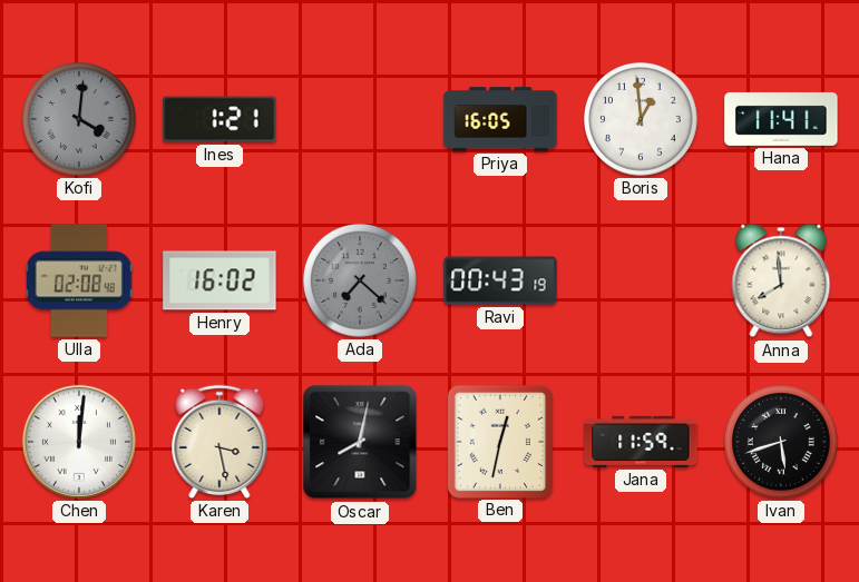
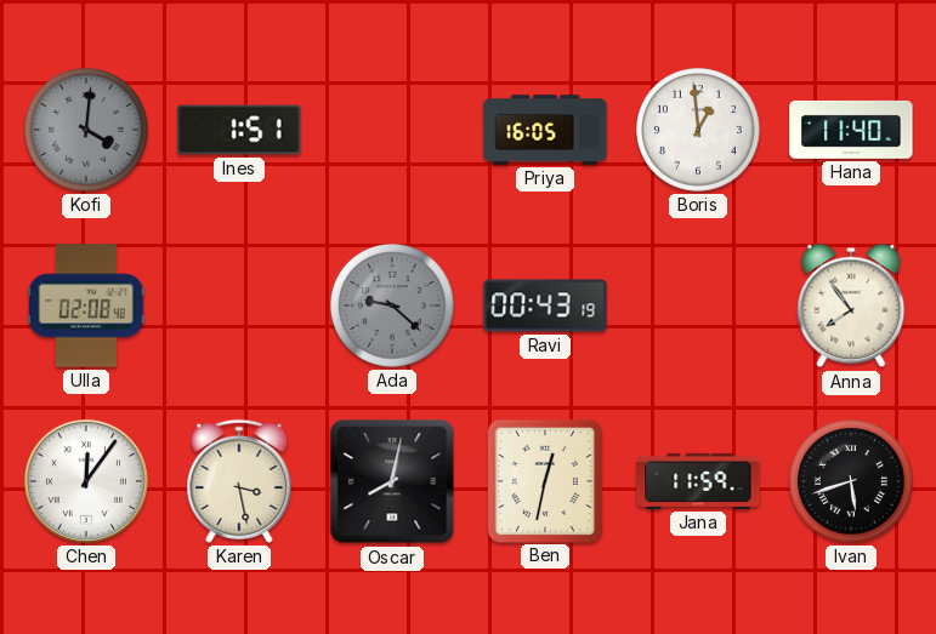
Ines: 1:21 -> 1:51
Hana: 11:41 -> 11:40
Henry: 16:02 -> none
Ada: 7:22 -> 9:22
Anna: 7:59 -> 7:54
Chen: 12:01 -> 12:06
